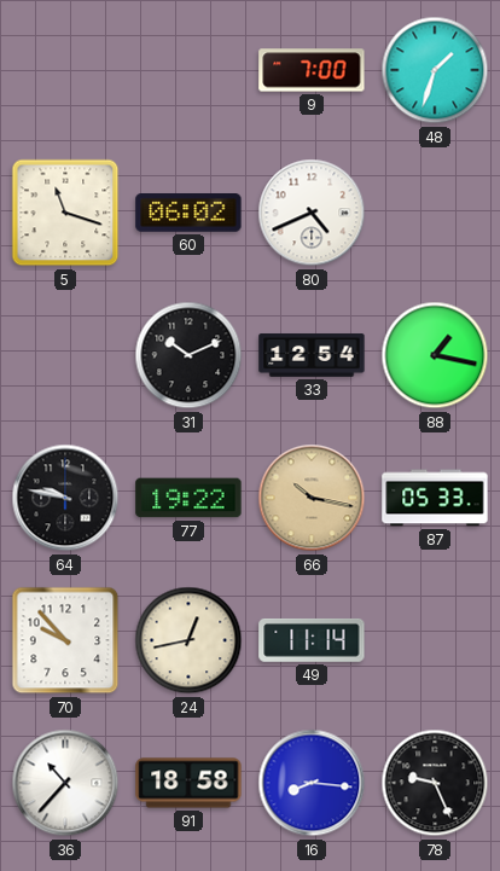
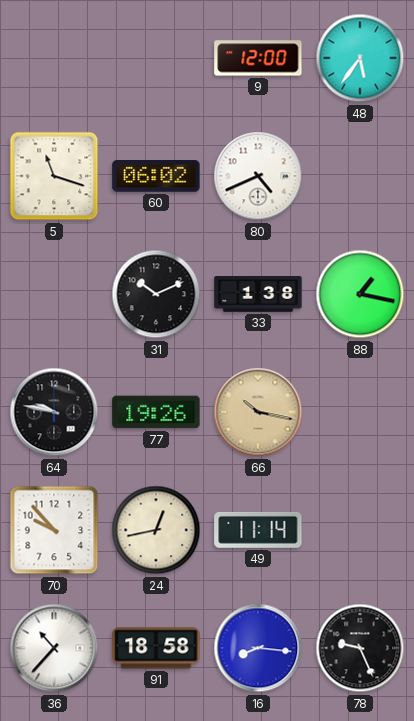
9: 7:00 -> 12:00
48: 1:33 -> 5:36
33: 12:54 -> 1:38
77: 19:22 -> 19:26
87: 05:33 -> none
